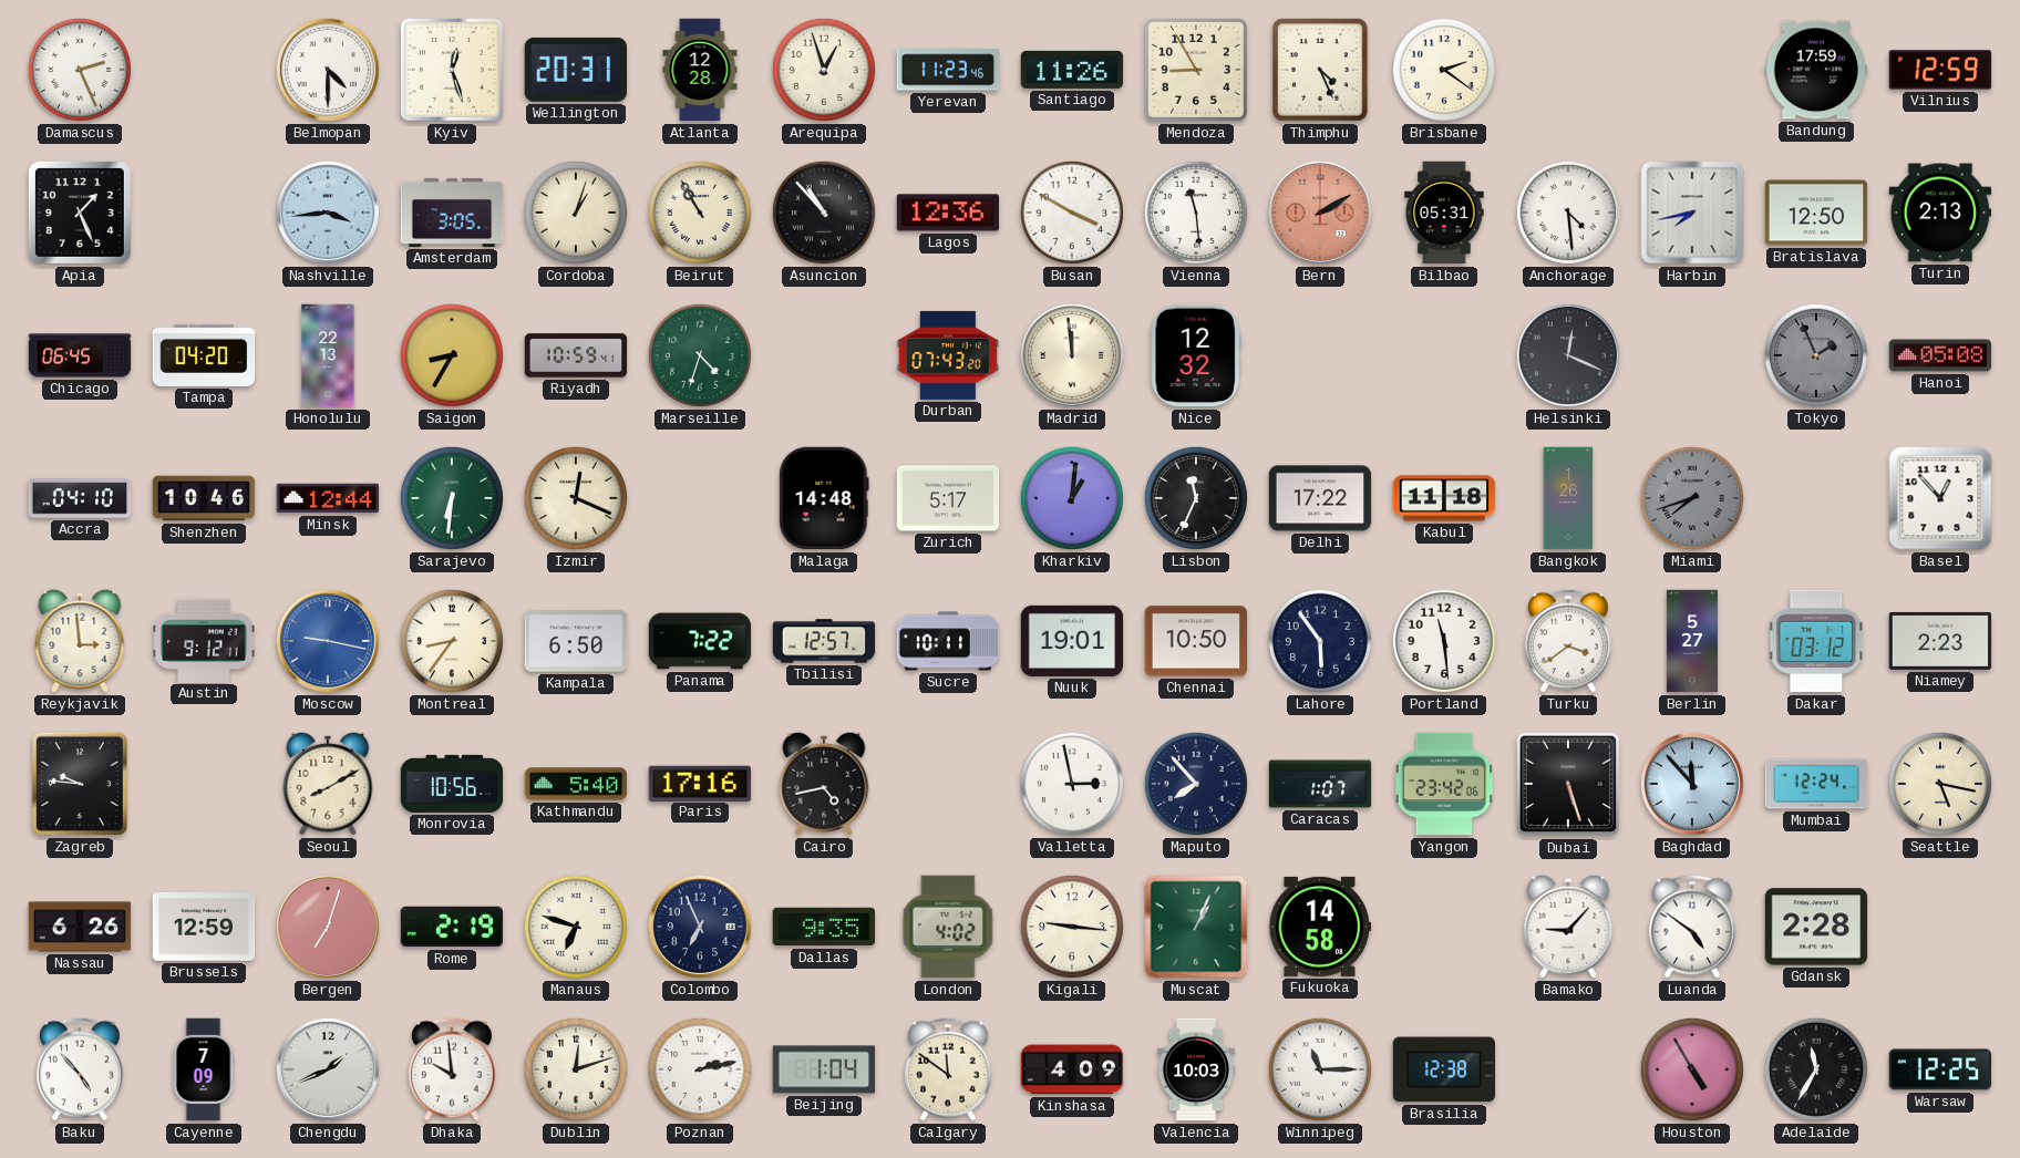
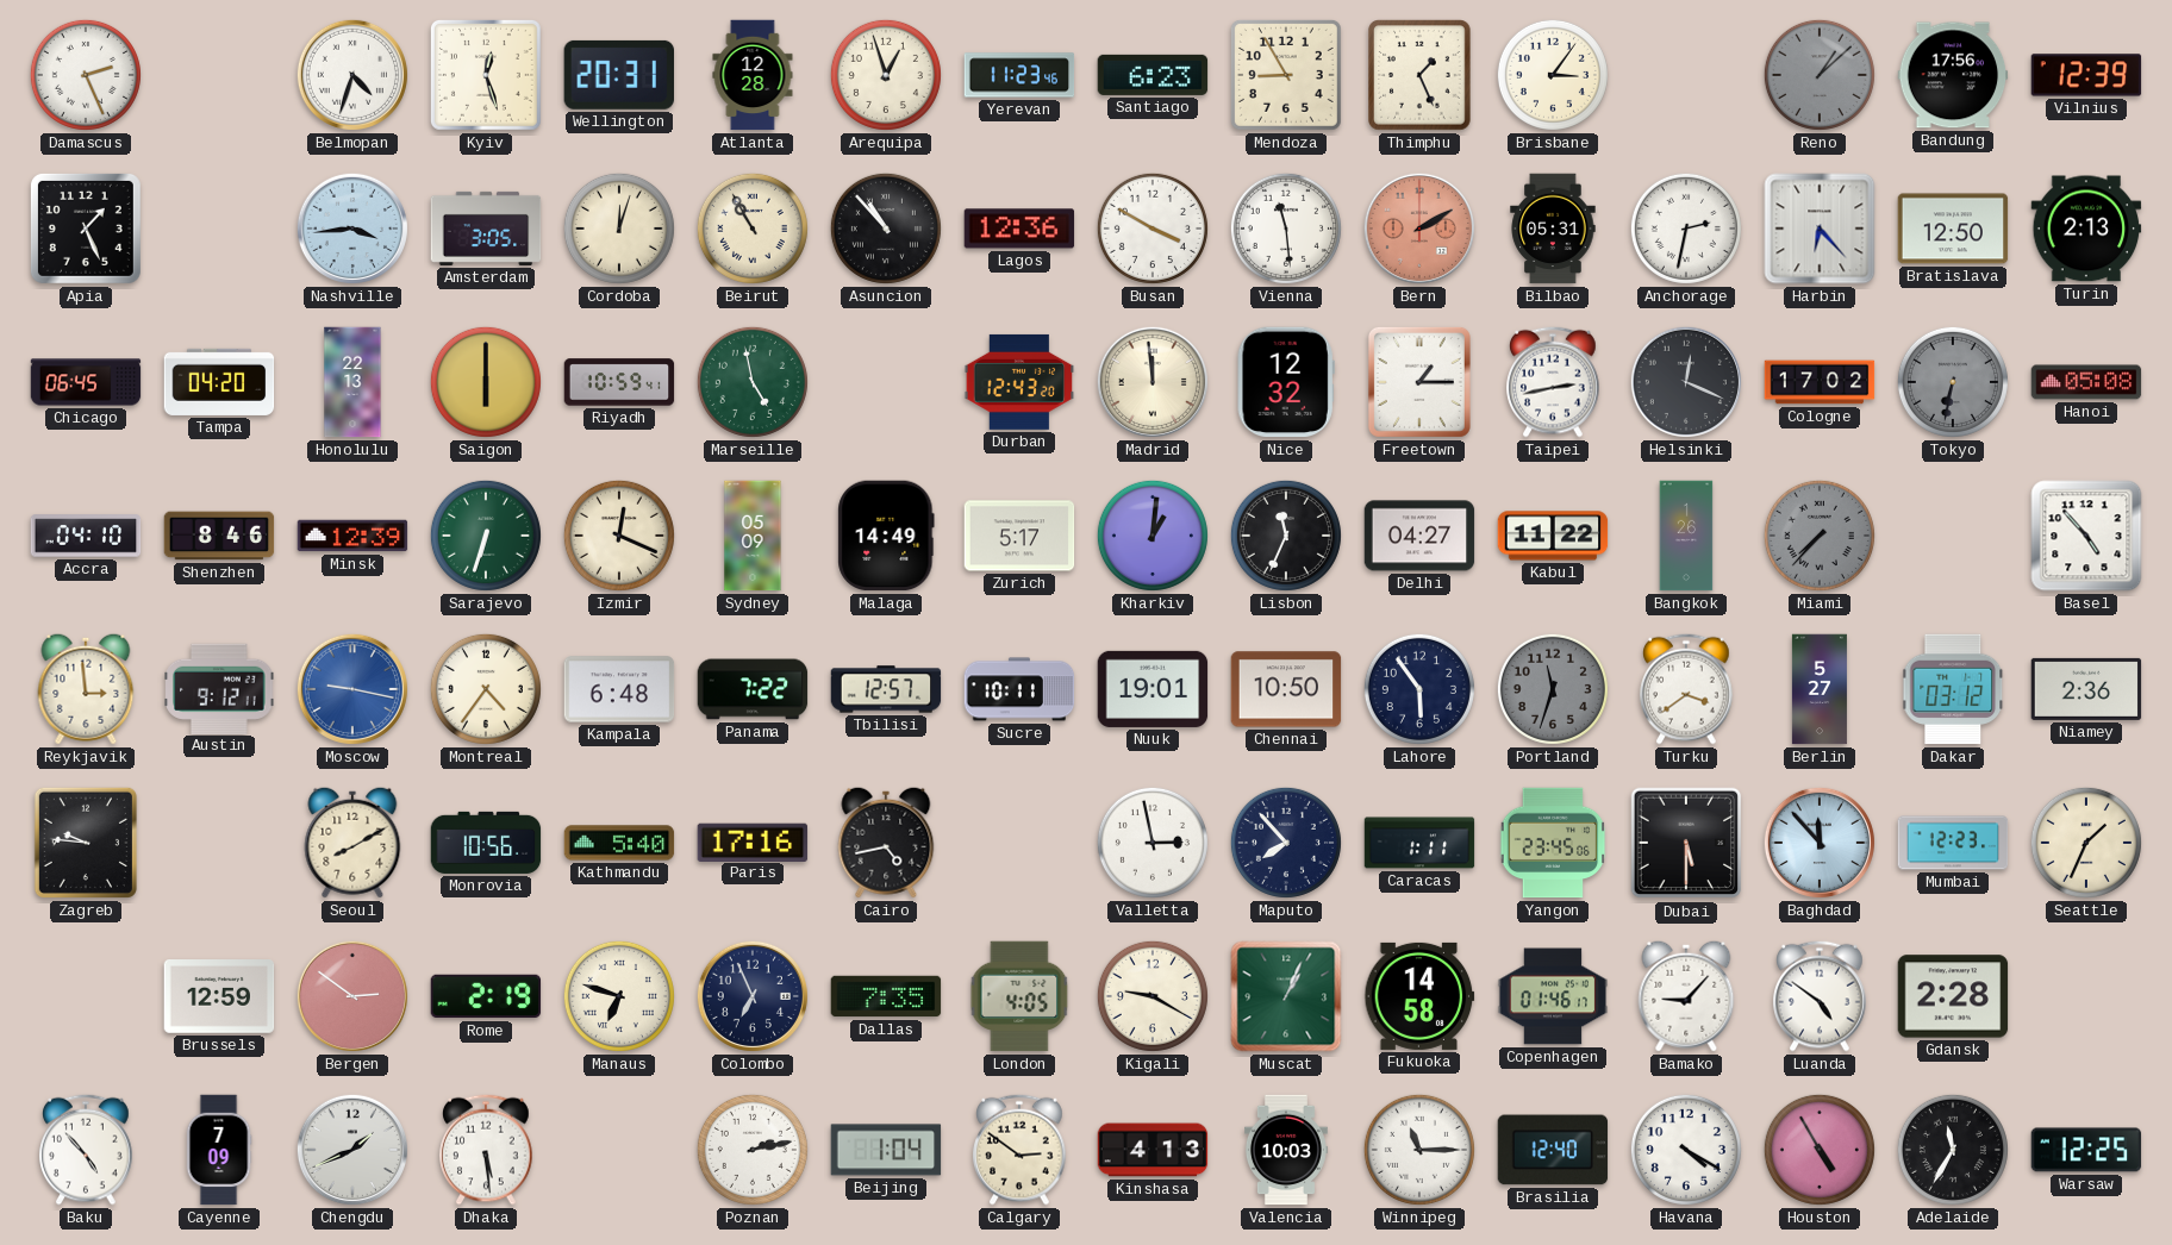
Belmopan: 4:30 -> 4:33
Santiago: 11:26 -> 6:23
Thimphu: 4:26 -> 1:26
Brisbane: 2:21 -> 3:06
Reno: none -> 1:08
Bandung: 17:59 -> 17:56
Vilnius: 12:59 -> 12:39
Cordoba: 1:03 -> 12:03
Anchorage: 4:29 -> 2:32
Harbin: 7:43 -> 6:23
Saigon: 8:35 -> 6:00
Marseille: 4:33 -> 4:58
Durban: 07:43 -> 12:43
Freetown: none -> 1:15
Taipei: none -> 2:43
Cologne: none -> 17:02
Tokyo: 1:56 -> 6:32
Shenzhen: 10:46 -> 8:46
Minsk: 12:44 -> 12:39
Sarajevo: 6:31 -> 6:33
Sydney: none -> 05:09
Malaga: 14:48 -> 14:49
Delhi: 17:22 -> 04:27
Kabul: 11:18 -> 11:22
Miami: 7:42 -> 7:37
Basel: 12:53 -> 4:53
Montreal: 8:36 -> 4:36
Kampala: 6:50 -> 6:48
Portland: 11:29 -> 11:33
Portland dial: white -> grey
Niamey: 2:23 -> 2:36
Caracas: 1:07 -> 1:11
Yangon: 23:42 -> 23:45
Dubai: 5:27 -> 5:30
Mumbai: 12:24 -> 12:23
Seattle: 5:17 -> 1:34
Nassau: 6:26 -> none
Bergen: 7:03 -> 2:51
Dallas: 9:35 -> 7:35
London: 4:02 -> 4:05
Kigali: 9:16 -> 9:20
Copenhagen: none -> 01:46
Dhaka: 9:59 -> 5:29
Dublin: 12:12 -> none
Calgary: 11:51 -> 2:51
Kinshasa: 4:09 -> 4:13
Brasilia: 12:38 -> 12:40
Havana: none -> 4:20
